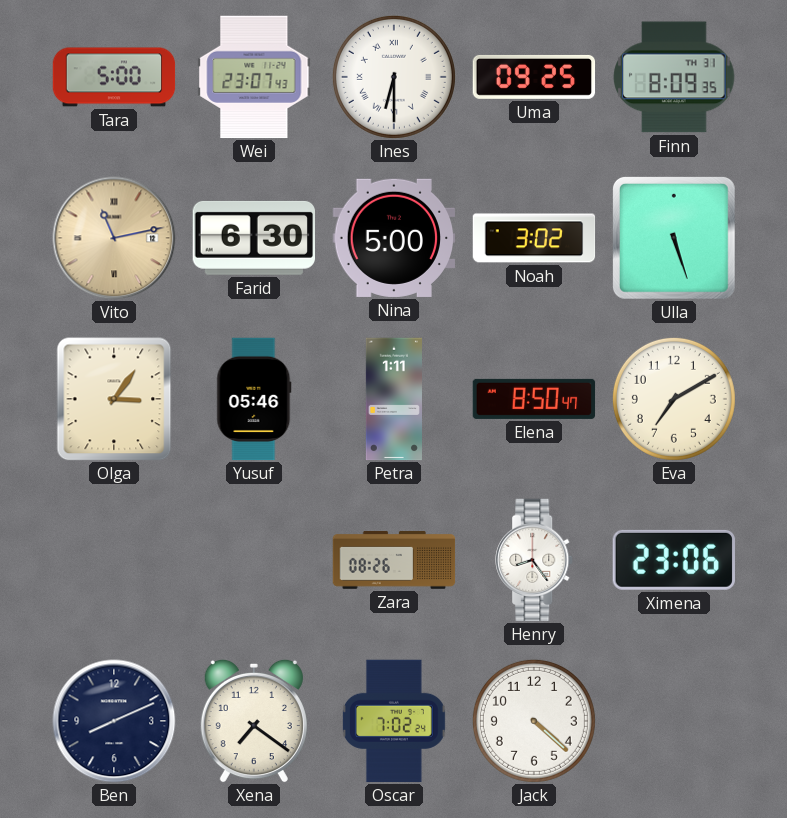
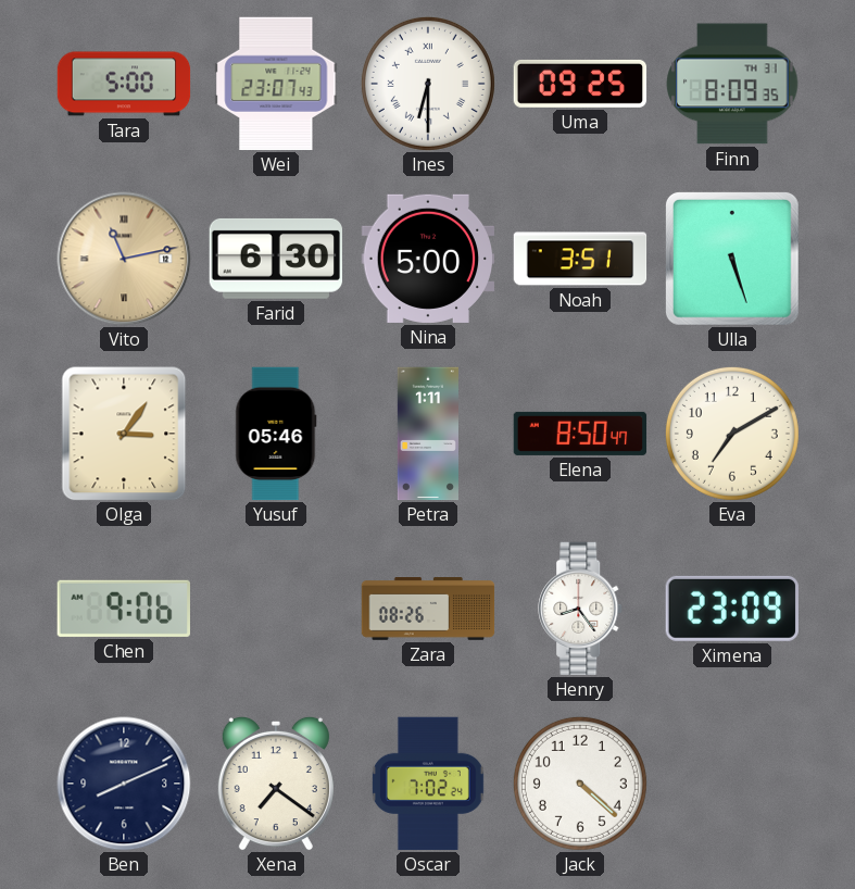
Noah: 3:02 -> 3:51
Chen: none -> 9:06
Ximena: 23:06 -> 23:09
